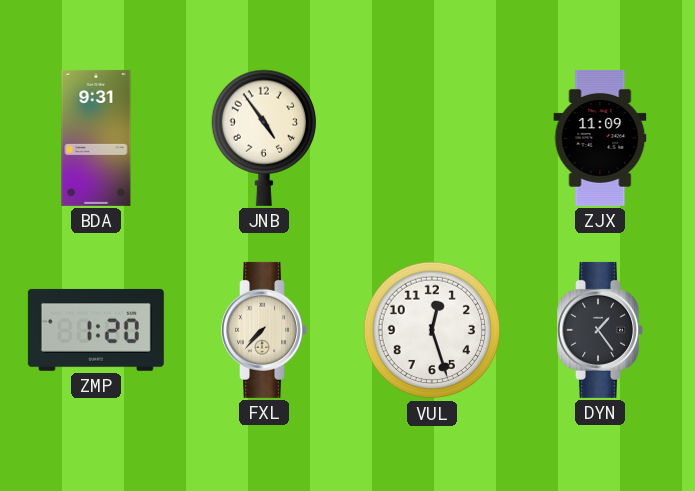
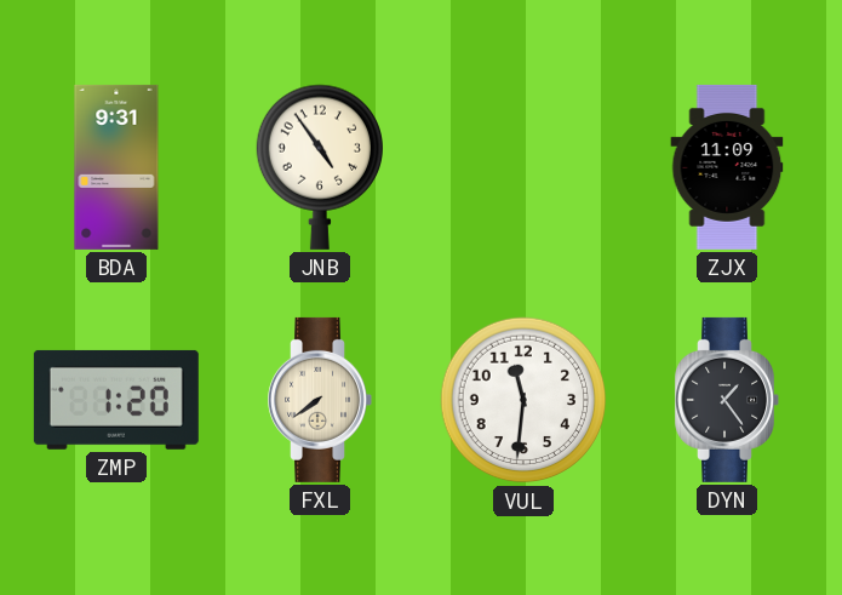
FXL: 7:37 -> 7:39
VUL: 12:27 -> 11:31
